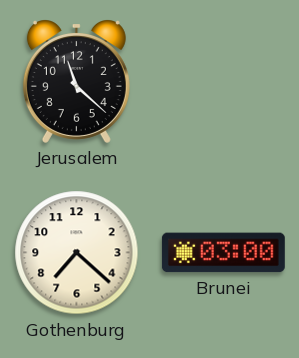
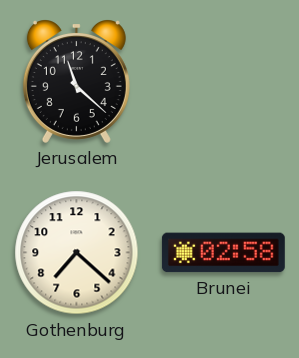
Brunei: 03:00 -> 02:58
